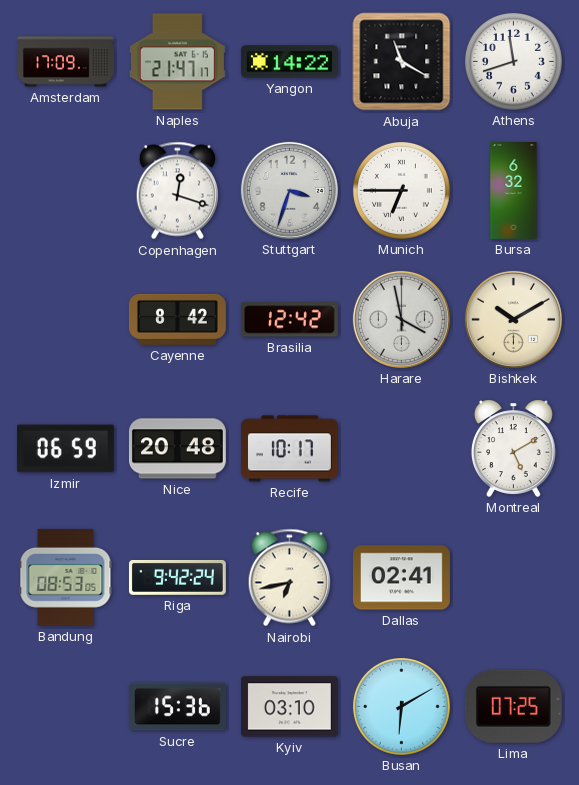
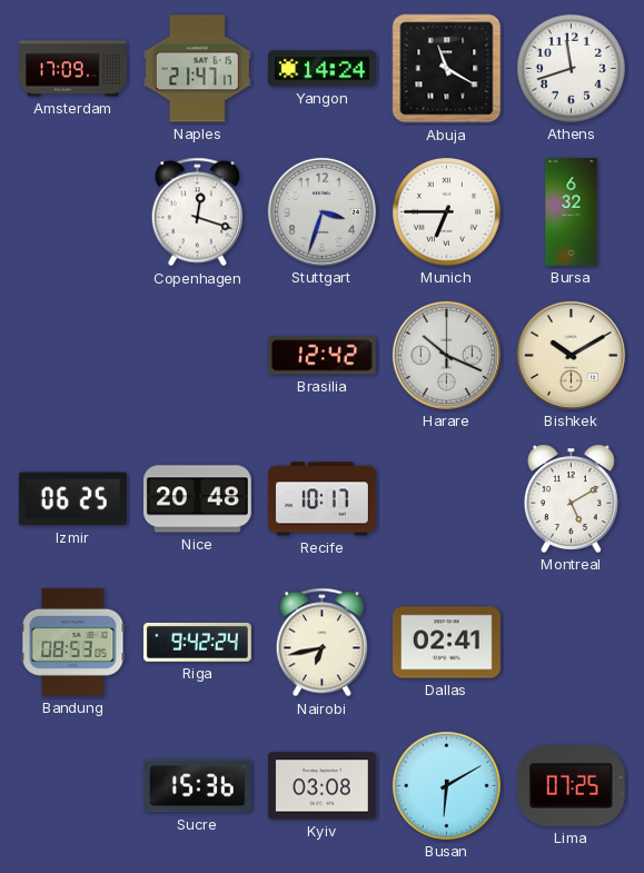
Yangon: 14:22 -> 14:24
Cayenne: 8:42 -> none
Harare: 3:58 -> 10:19
Izmir: 06:59 -> 06:25
Kyiv: 03:10 -> 03:08
